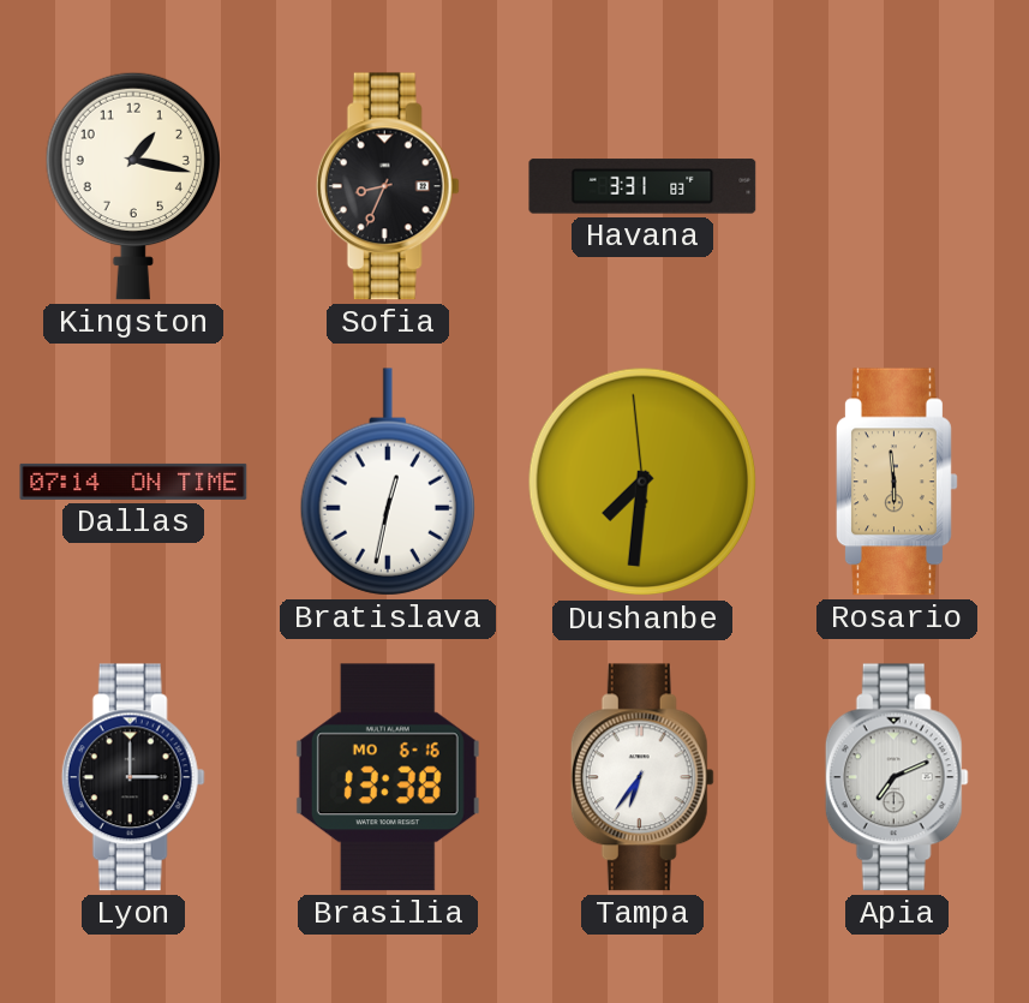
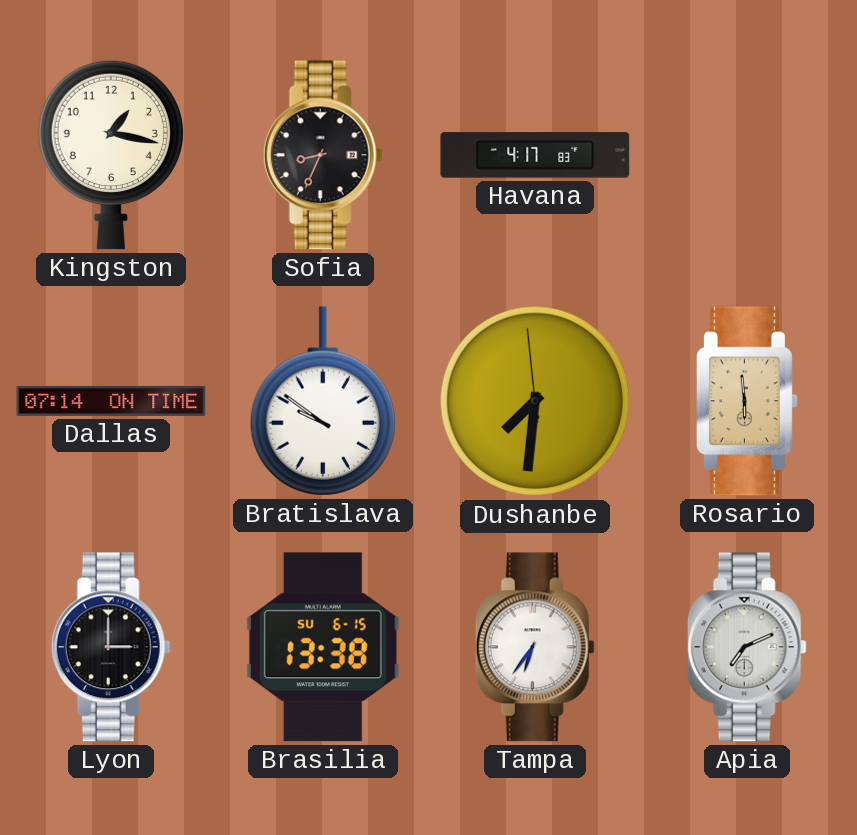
Havana: 3:31 -> 4:17
Bratislava: 12:32 -> 9:51
Brasilia date: MO 6-16 -> SU 6-15
